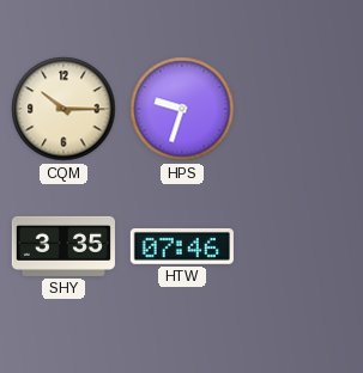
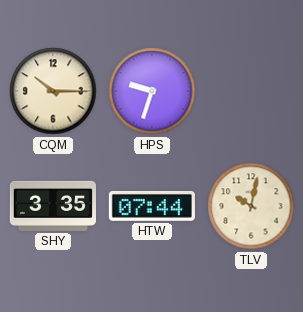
HTW: 07:46 -> 07:44
TLV: none -> 10:02
